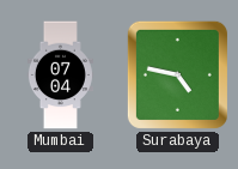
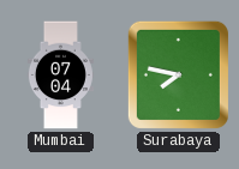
Surabaya: 4:47 -> 7:47
